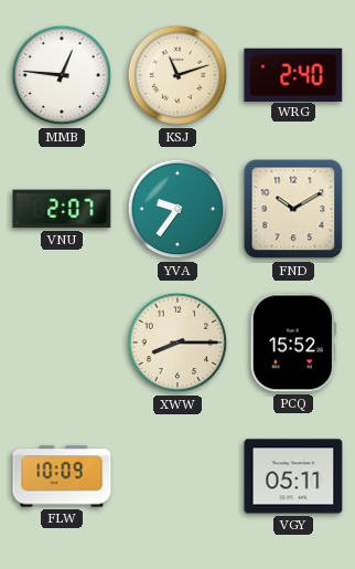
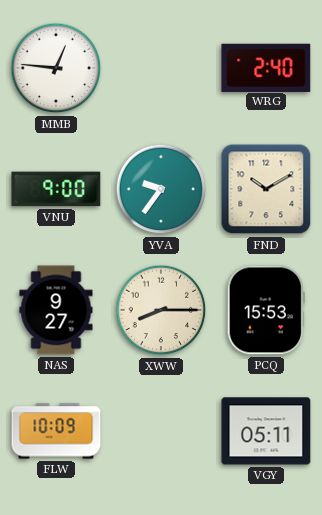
KSJ: 11:12 -> none
VNU: 2:07 -> 9:00
NAS: none -> 9:27
PCQ: 15:52 -> 15:53
